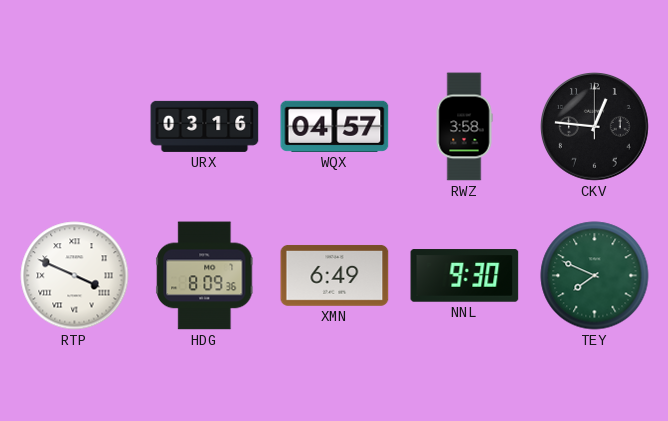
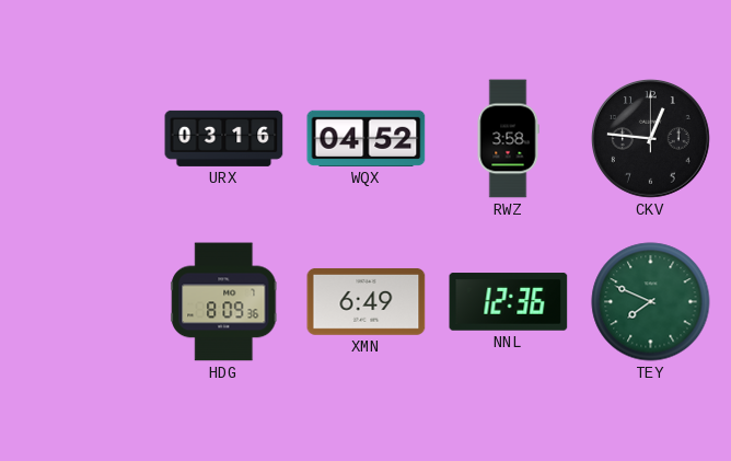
WQX: 04:57 -> 04:52
RTP: 3:49 -> none
NNL: 9:30 -> 12:36
